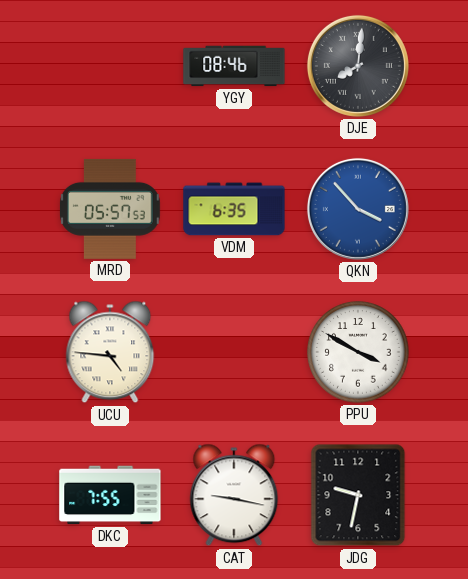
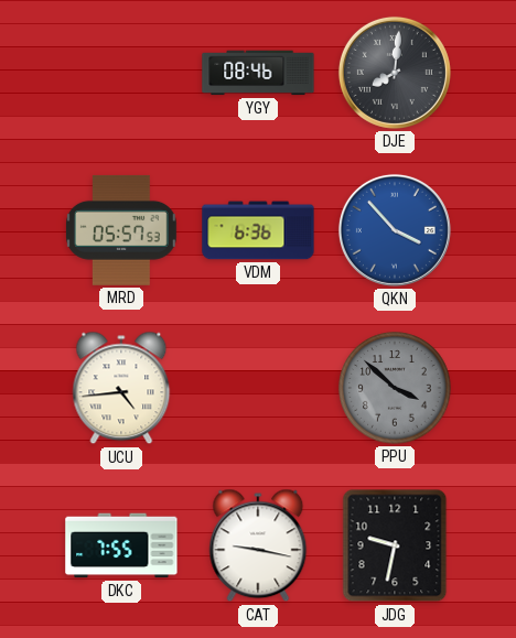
VDM: 6:35 -> 6:36
UCU: 4:46 -> 4:44
PPU: 3:50 -> 3:52
PPU dial: white -> grey
